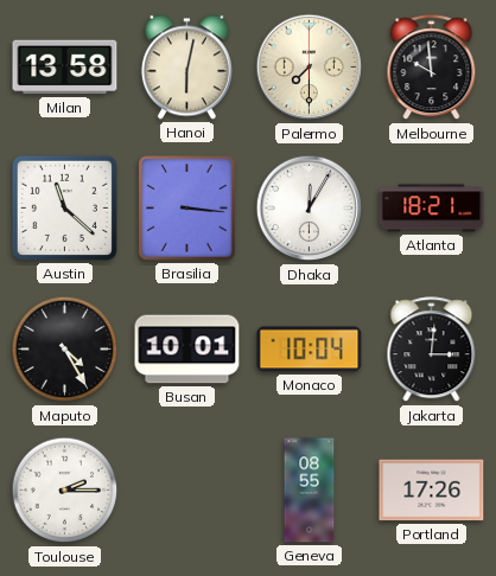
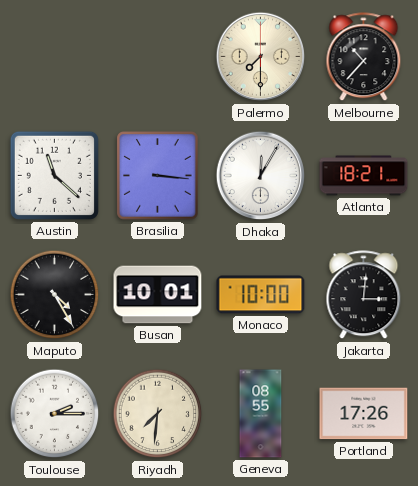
Milan: 13:58 -> none
Hanoi: 6:02 -> none
Melbourne: 9:59 -> 10:37
Monaco: 10:04 -> 10:00
Riyadh: none -> 7:31
